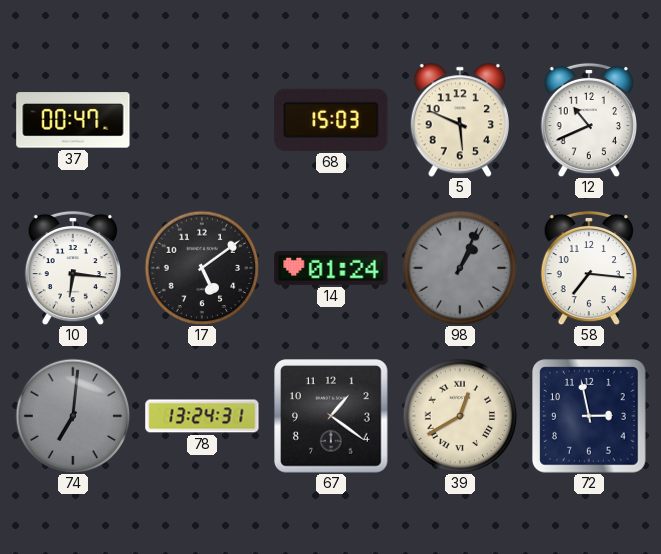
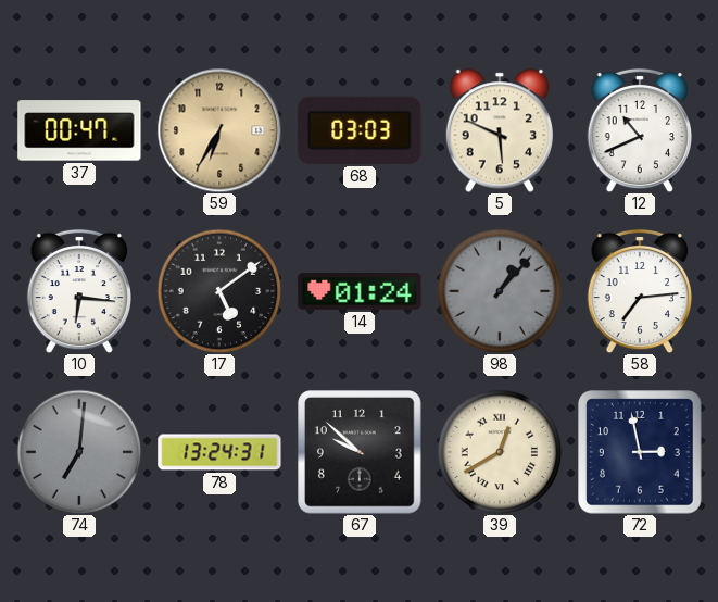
59: none -> 6:35
68: 15:03 -> 03:03
98: 1:04 -> 1:07
58: 7:16 -> 7:14
67: 1:21 -> 9:52
